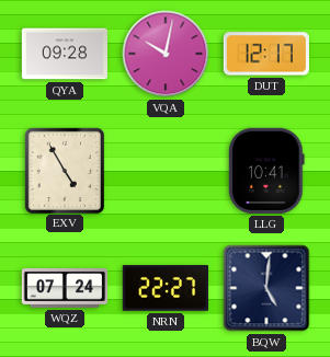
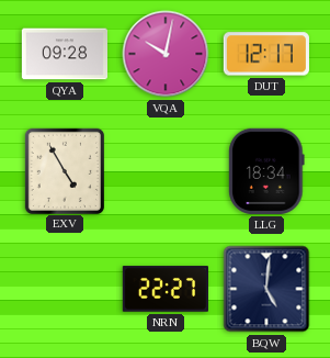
LLG: 10:41 -> 18:34
WQZ: 07:24 -> none
